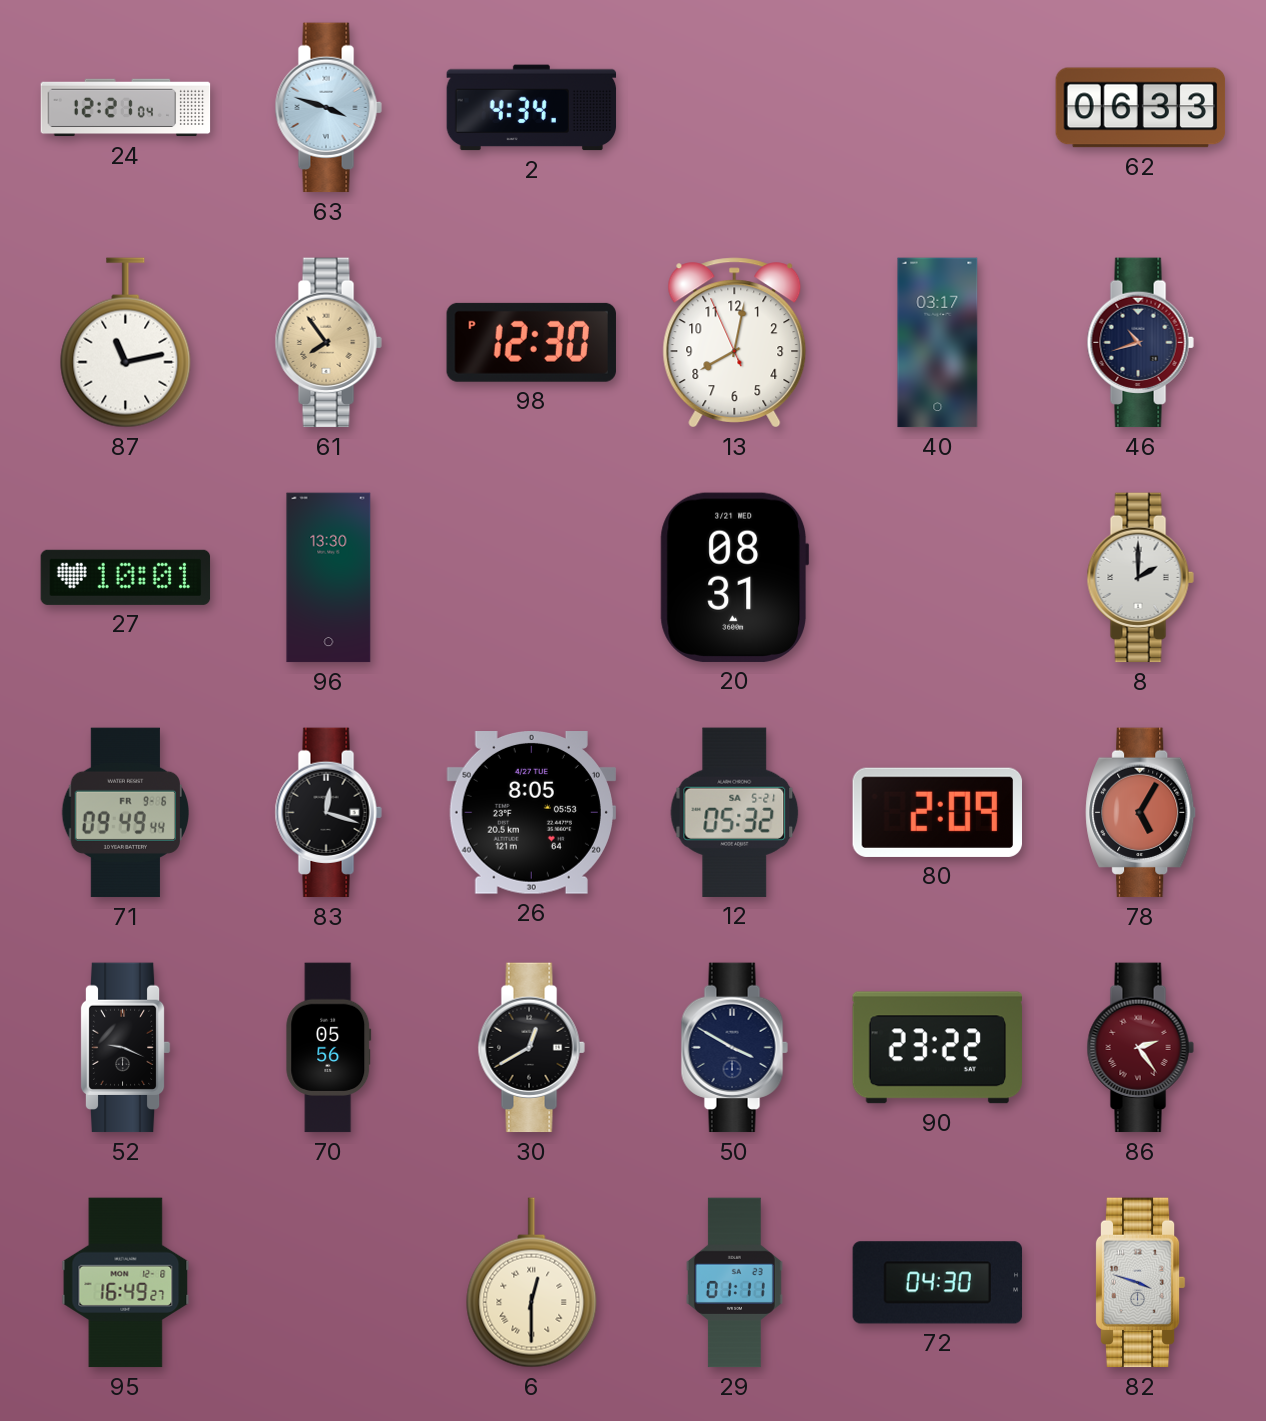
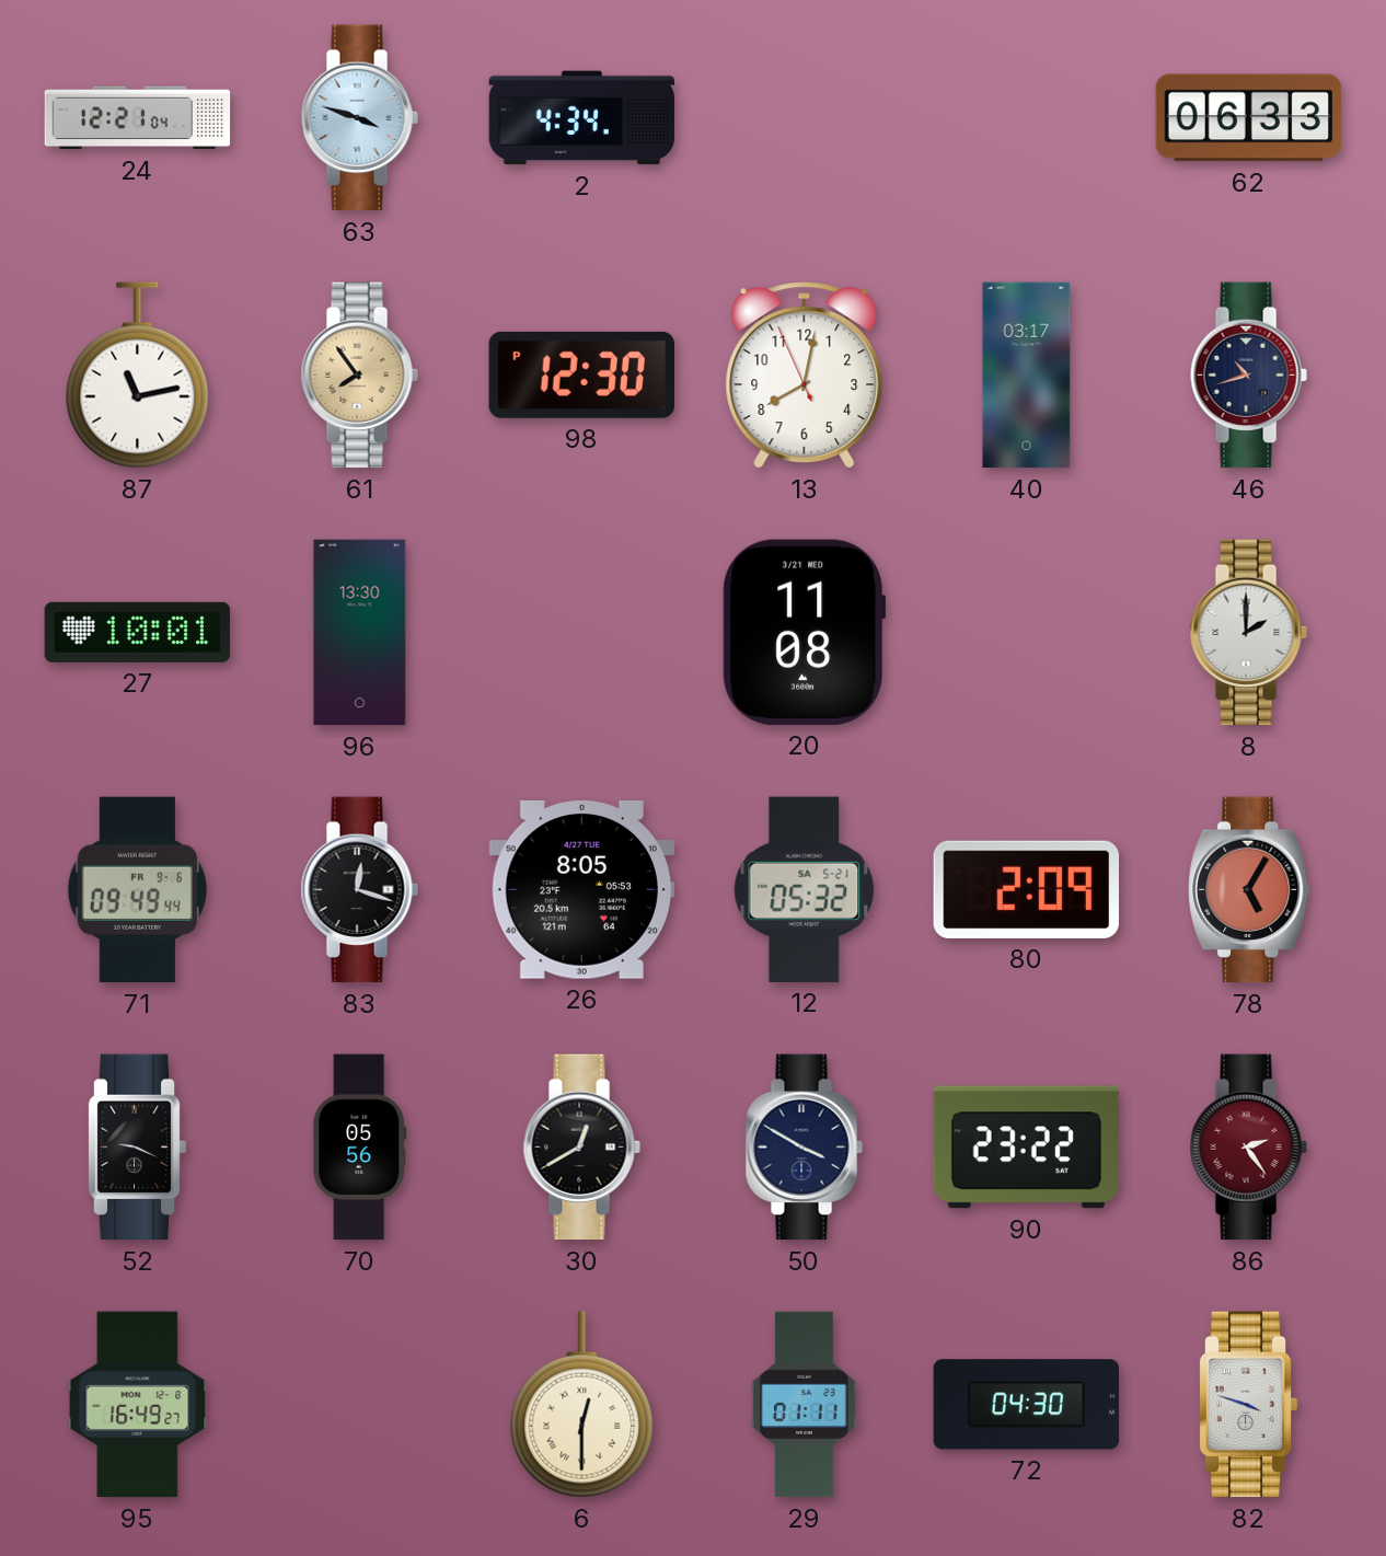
20: 08:31 -> 11:08
